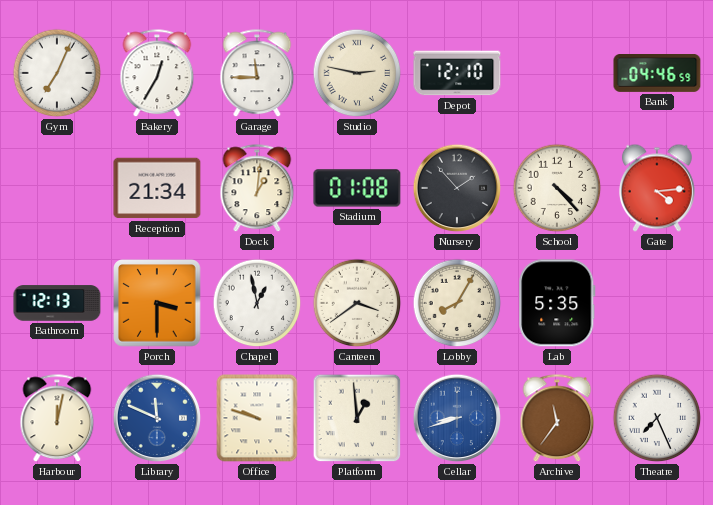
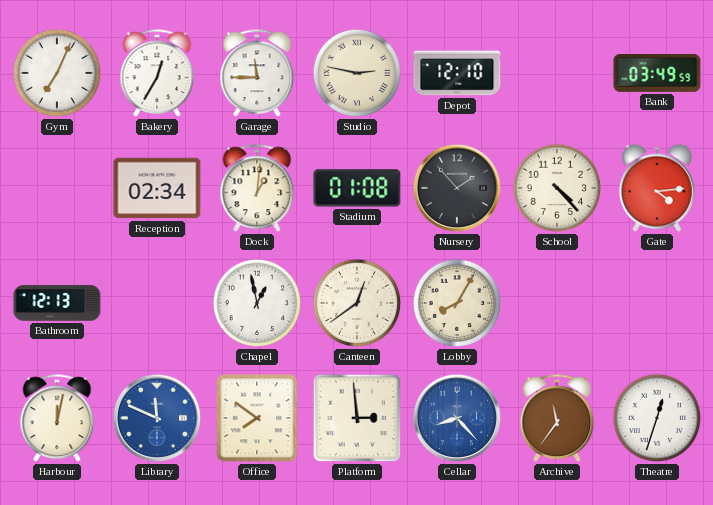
Bank: 04:46 -> 03:49
Reception: 21:34 -> 02:34
Porch: 3:30 -> none
Canteen: 3:39 -> 12:39
Lab: 5:35 -> none
Office: 9:48 -> 7:51
Platform: 12:59 -> 2:59
Cellar: 8:42 -> 8:23
Theatre: 7:26 -> 12:33
